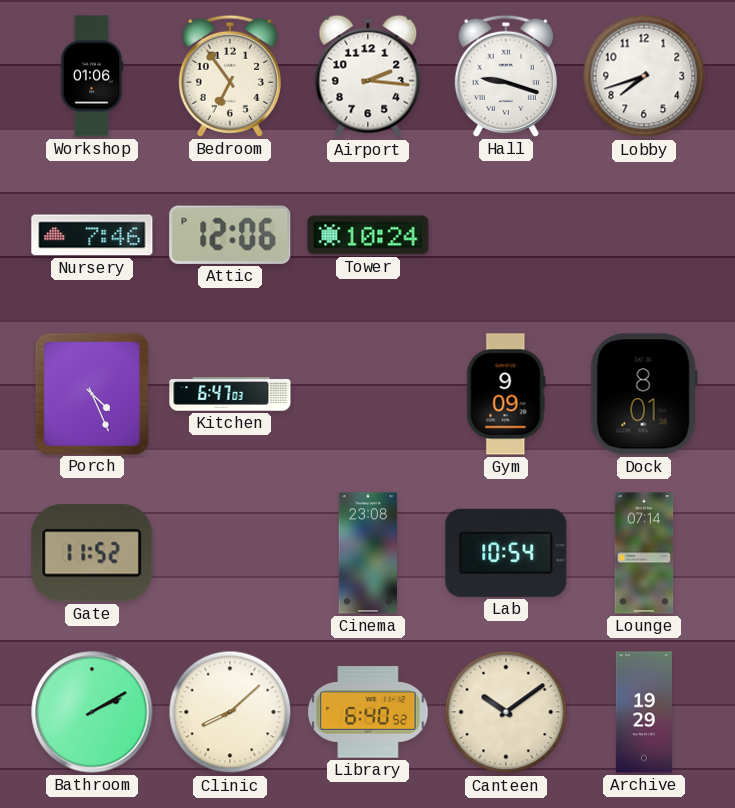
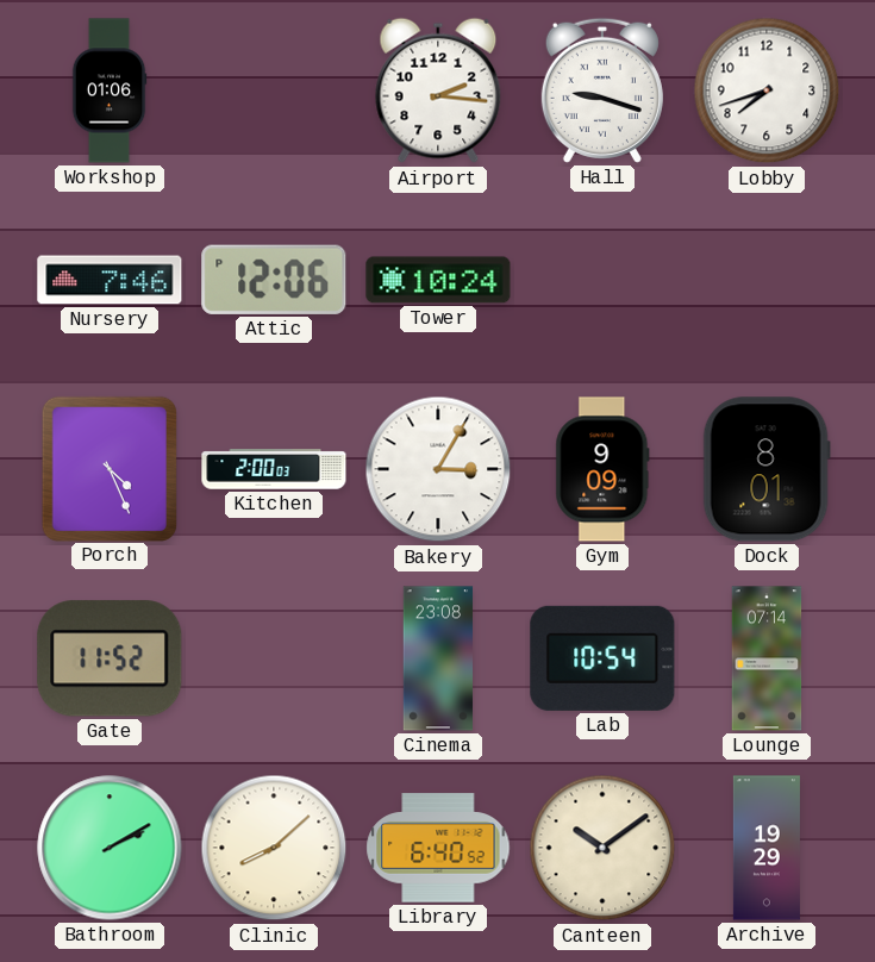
Bedroom: 6:54 -> none
Kitchen: 6:47 -> 2:00
Bakery: none -> 3:05
